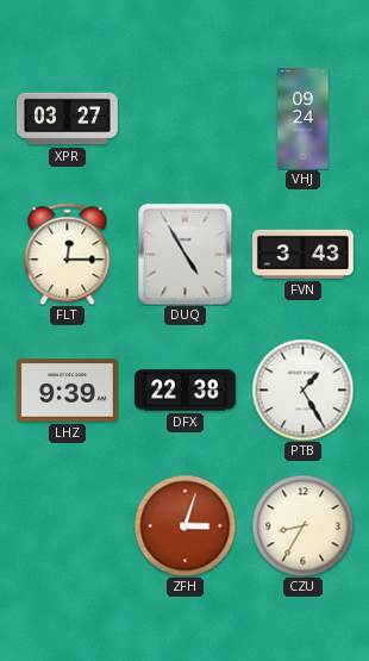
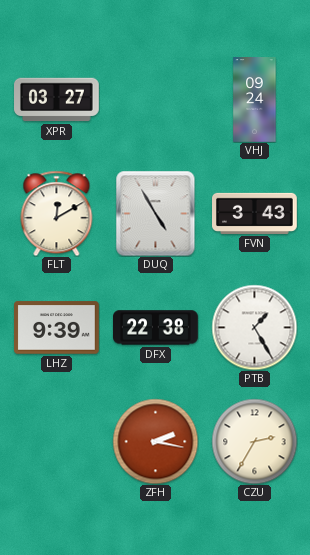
FLT: 12:15 -> 12:10
ZFH: 3:03 -> 2:17
CZU: 8:35 -> 2:35
